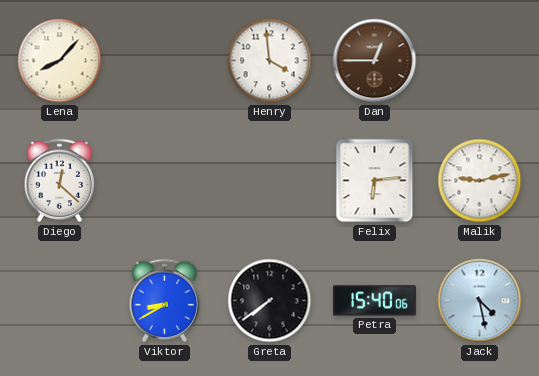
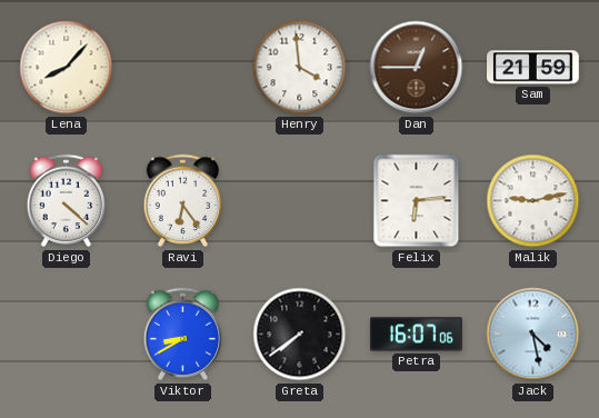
Sam: none -> 21:59
Diego: 12:22 -> 4:22
Ravi: none -> 6:24
Petra: 15:40 -> 16:07
